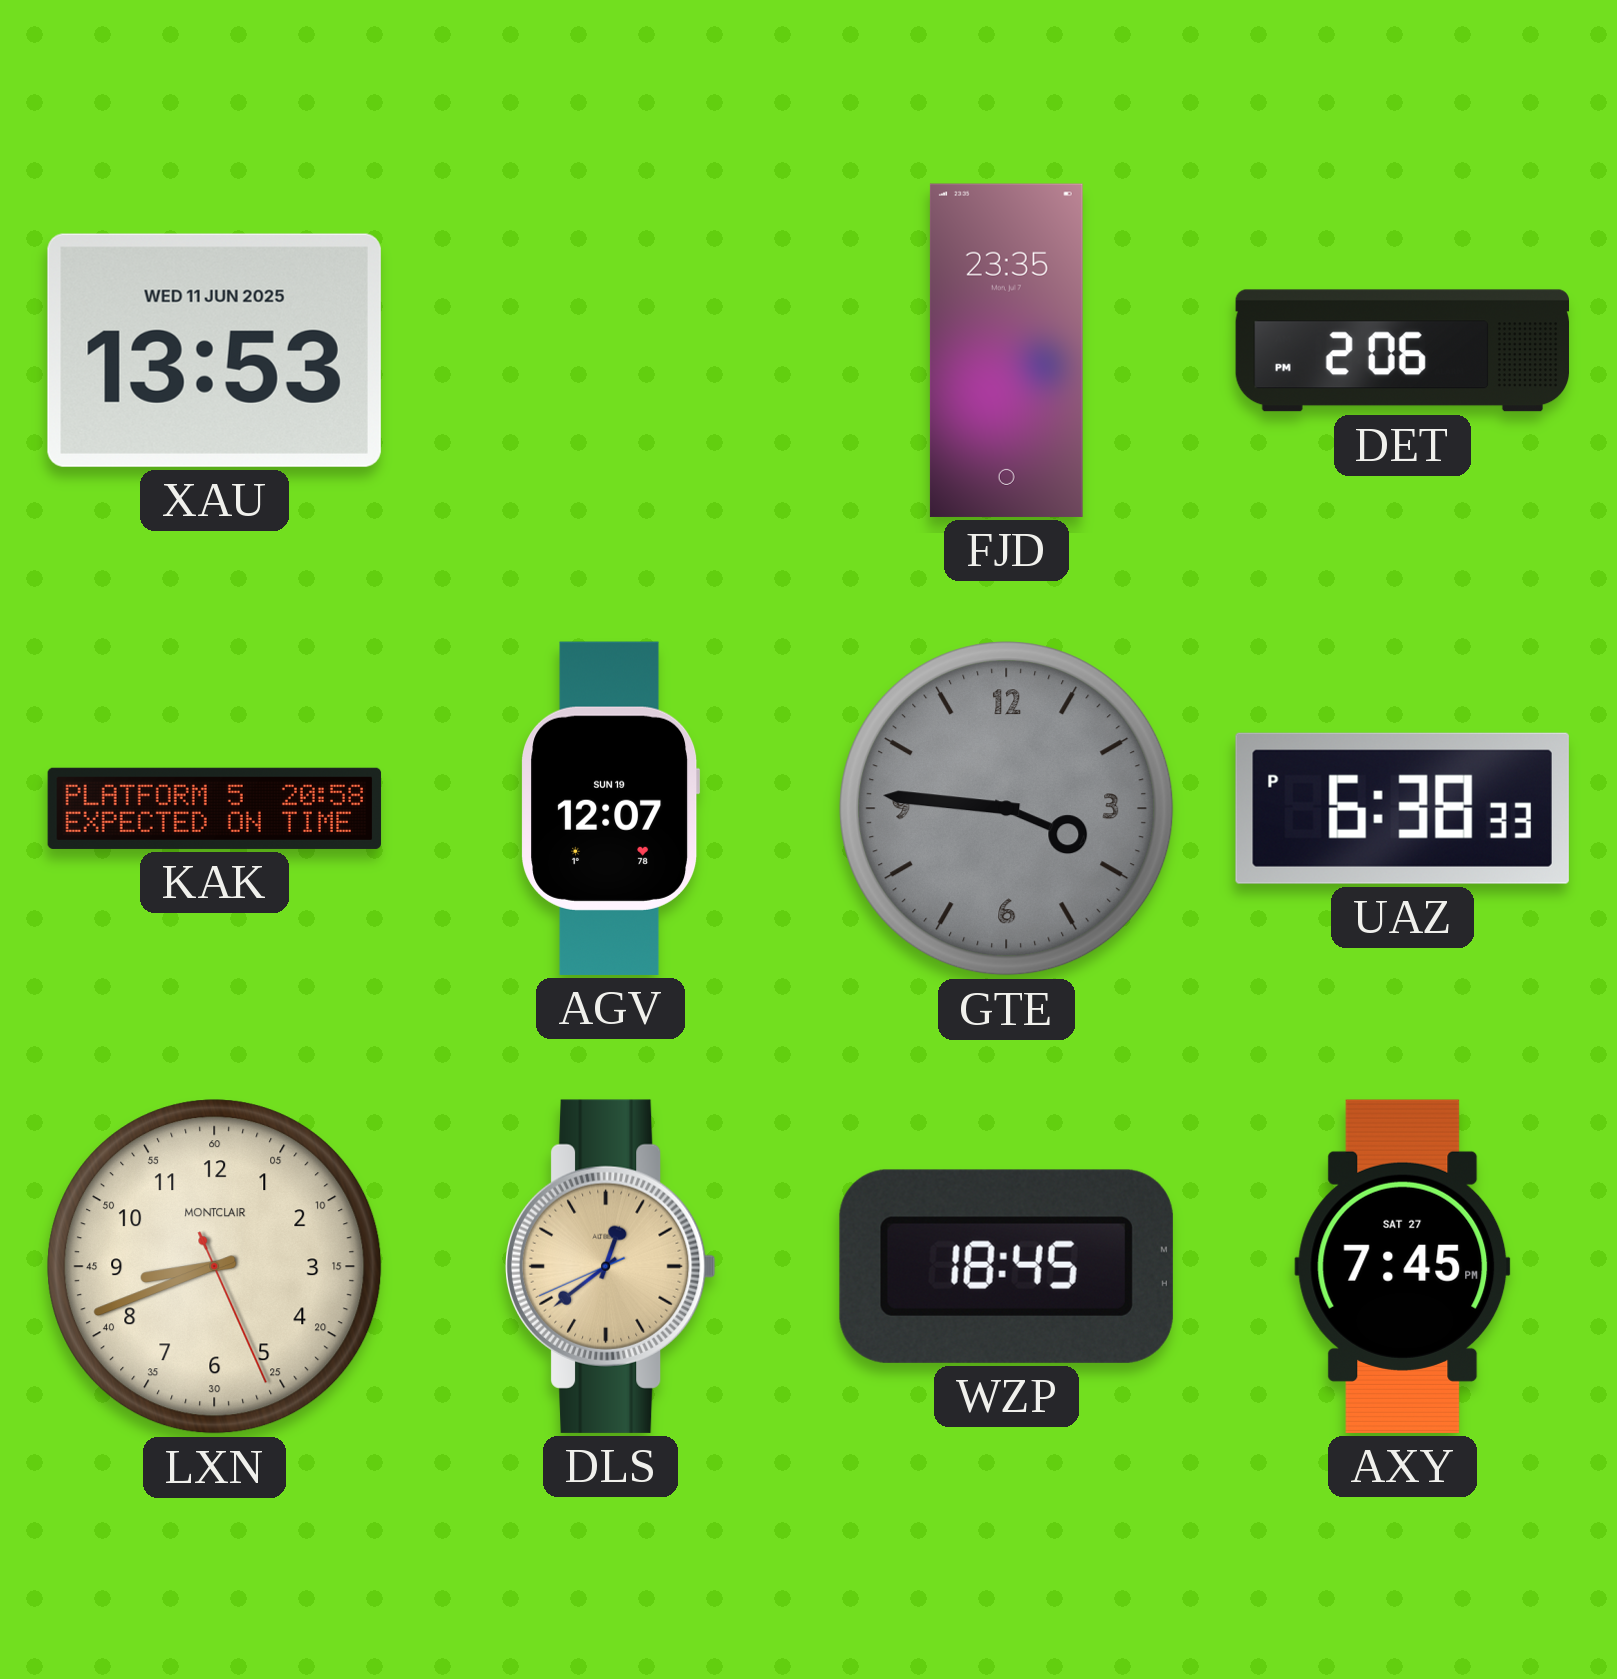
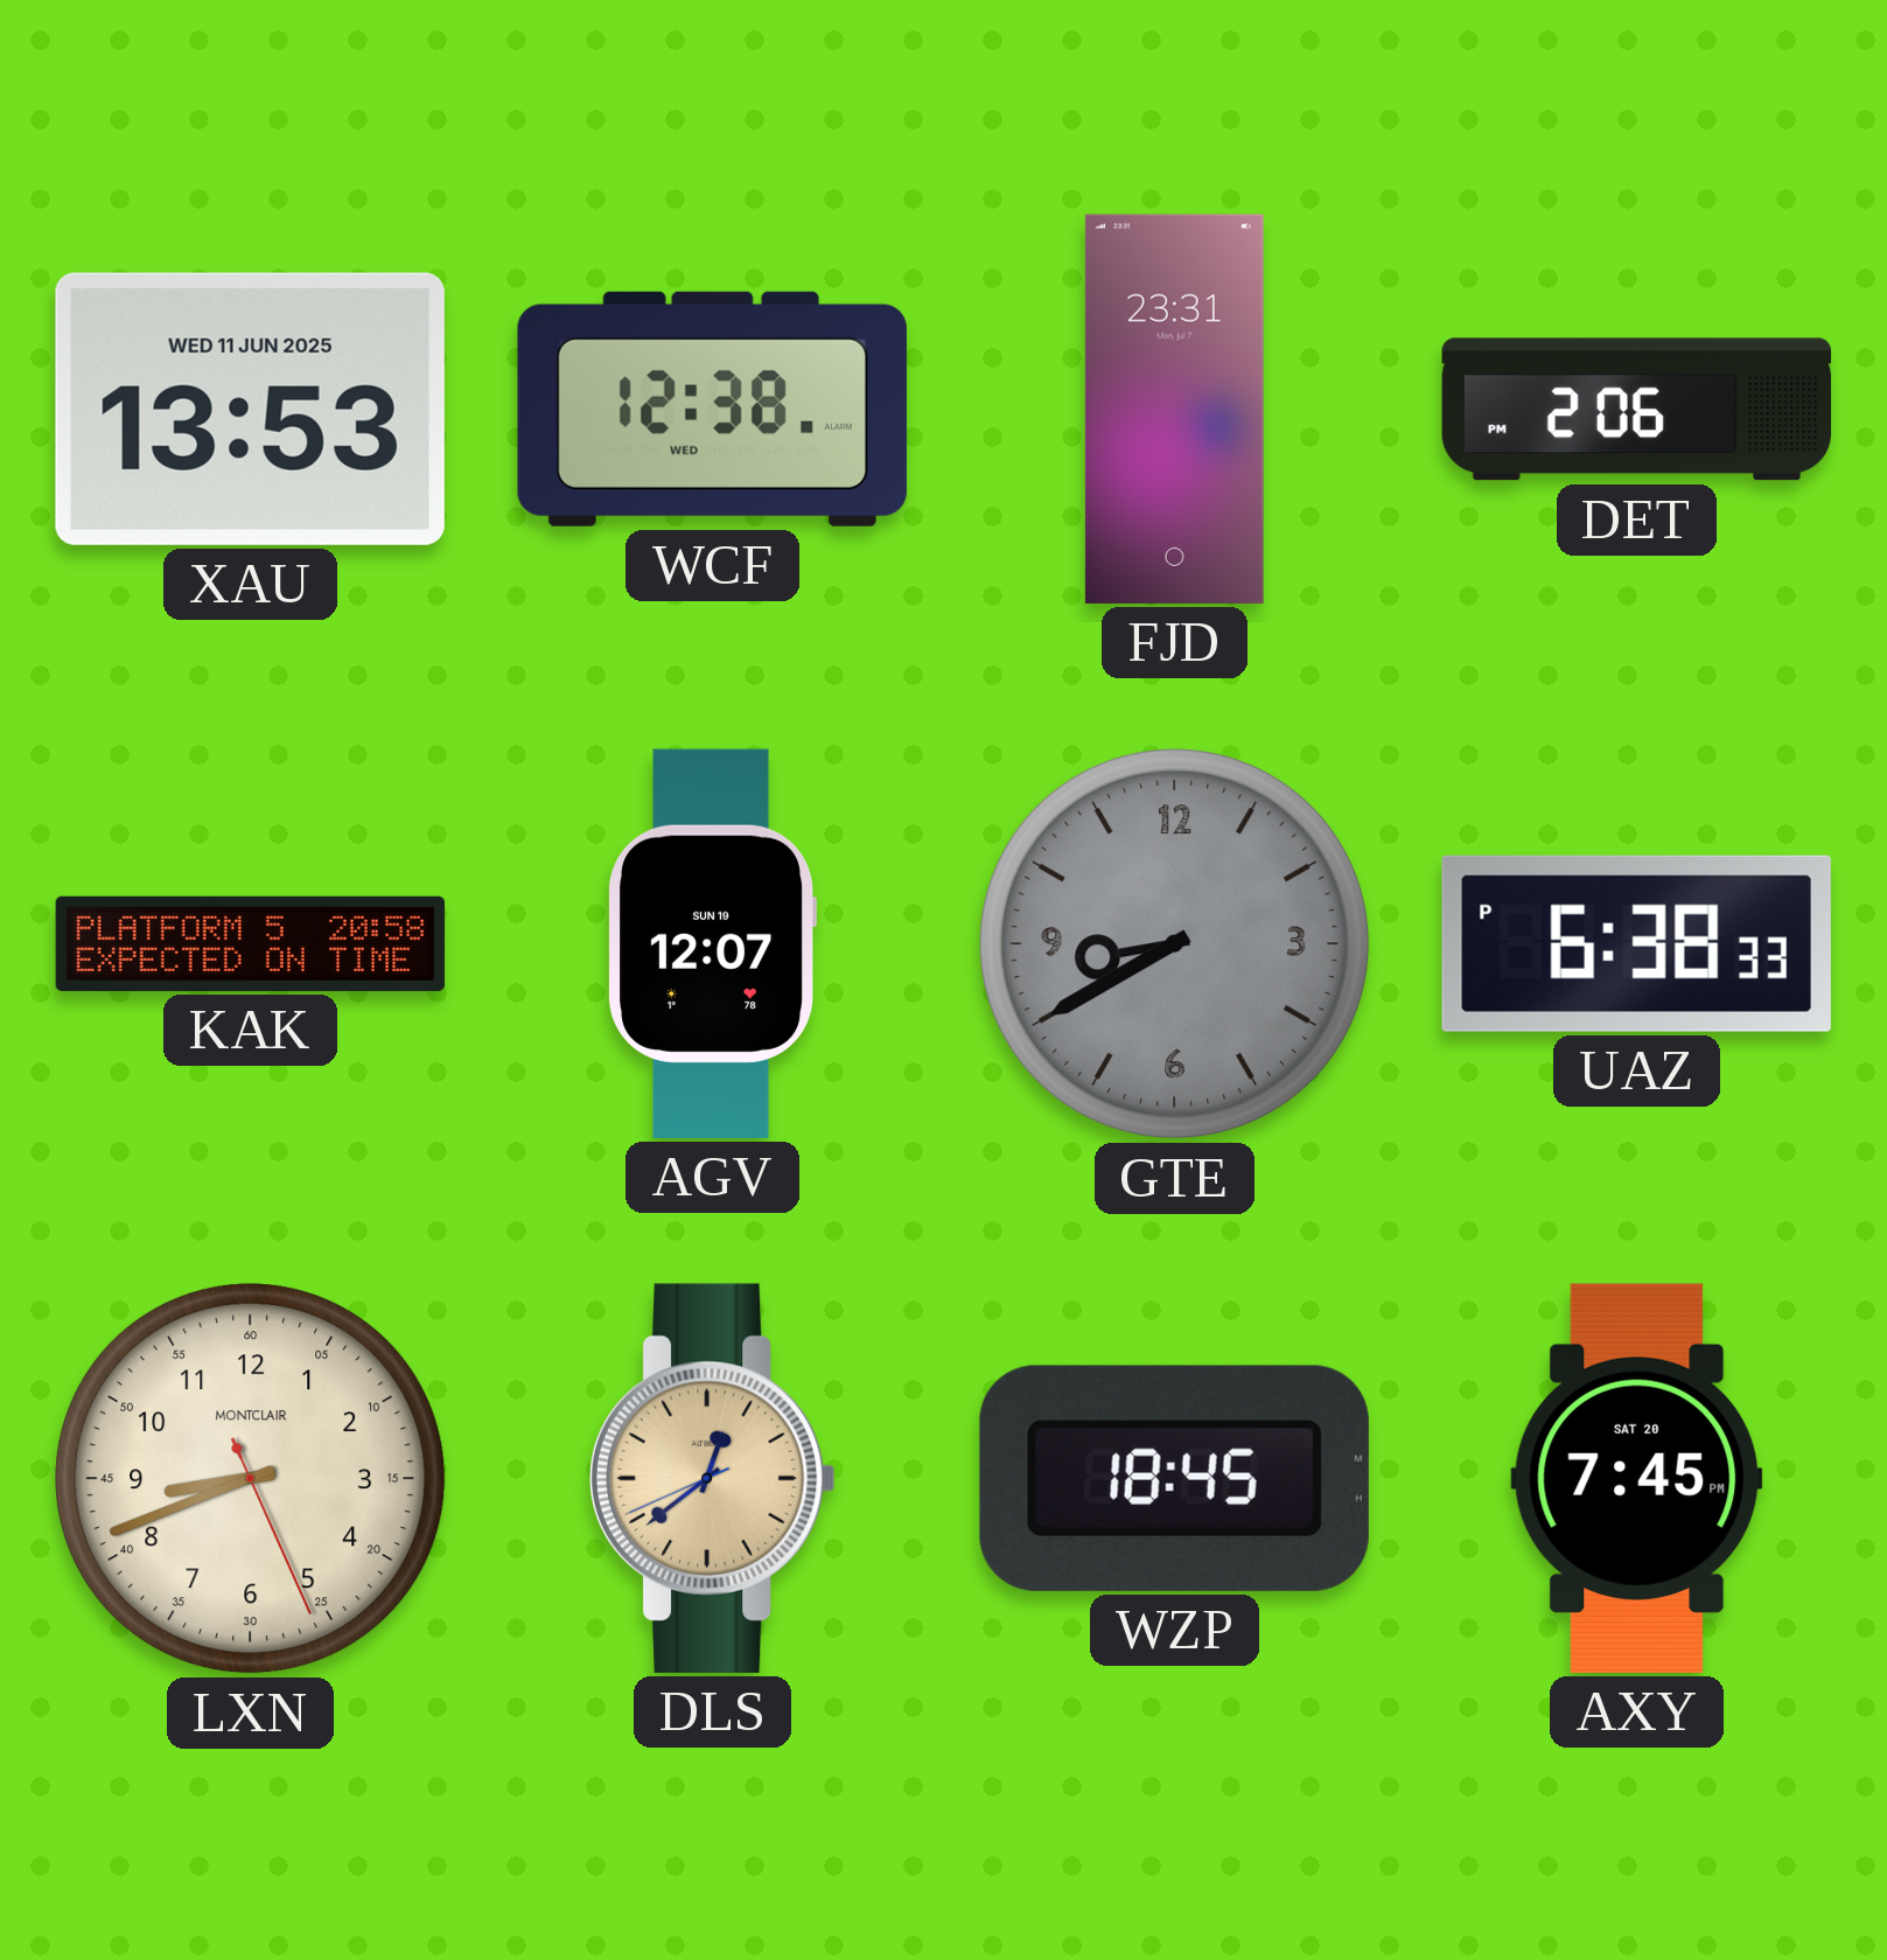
WCF: none -> 12:38
FJD: 23:35 -> 23:31
GTE: 3:46 -> 8:40
AXY date: SAT 27 -> SAT 20
